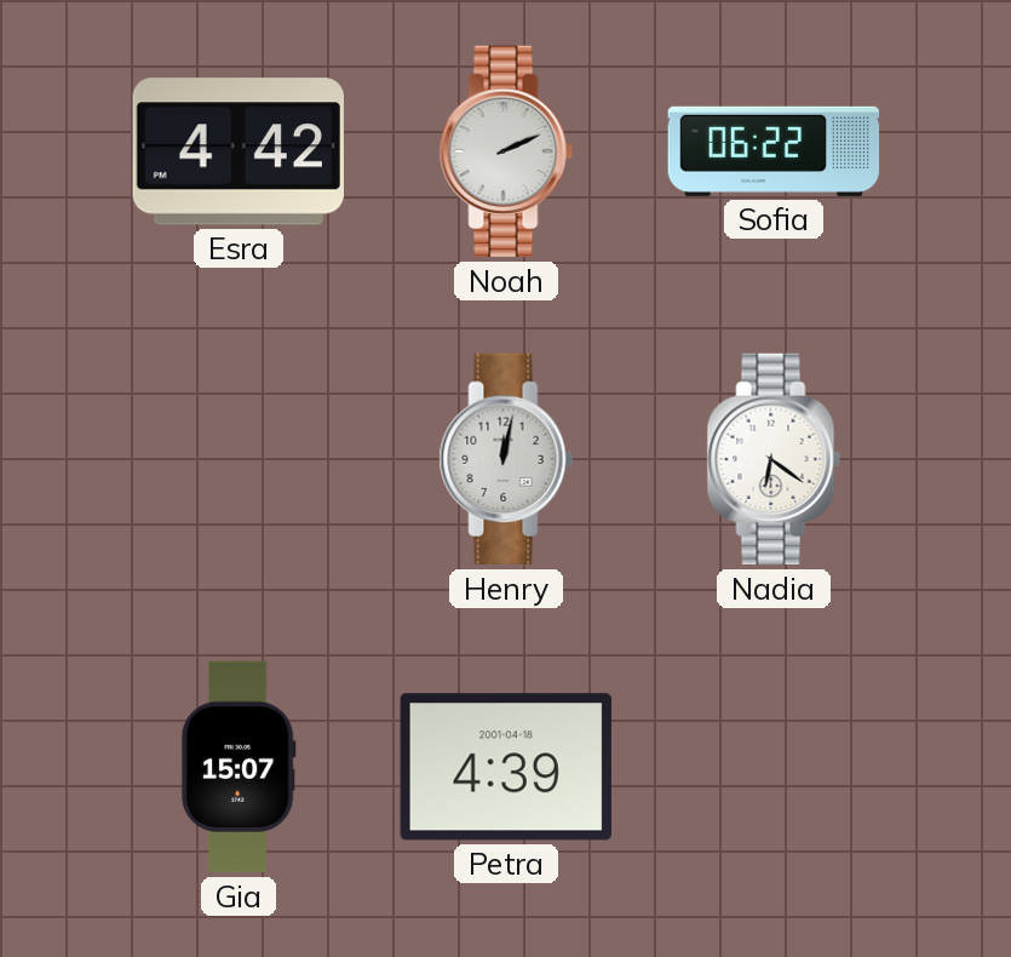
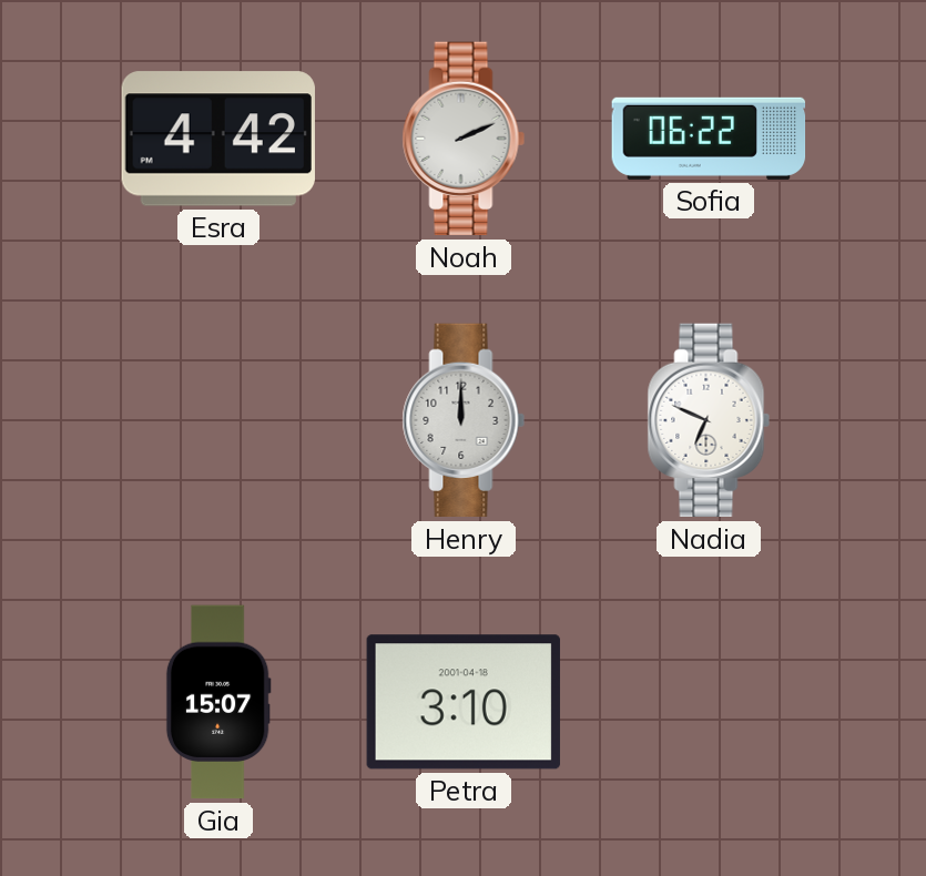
Henry: 12:02 -> 12:00
Nadia: 6:21 -> 6:49
Petra: 4:39 -> 3:10
